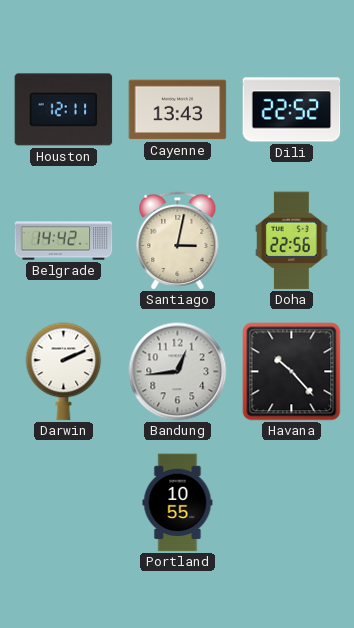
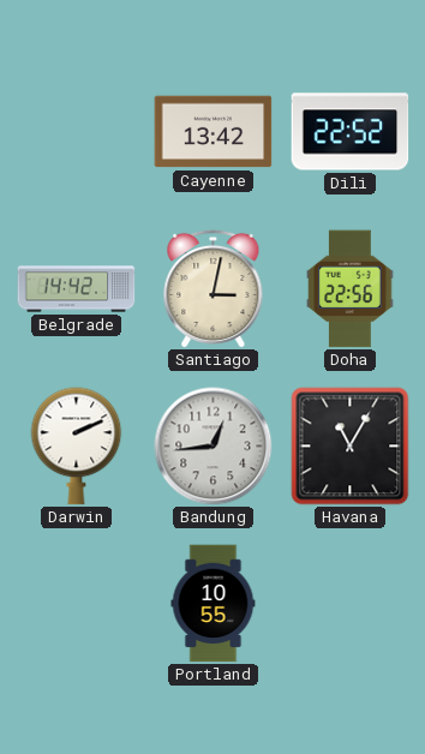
Houston: 12:11 -> none
Cayenne: 13:43 -> 13:42
Havana: 10:23 -> 11:05
